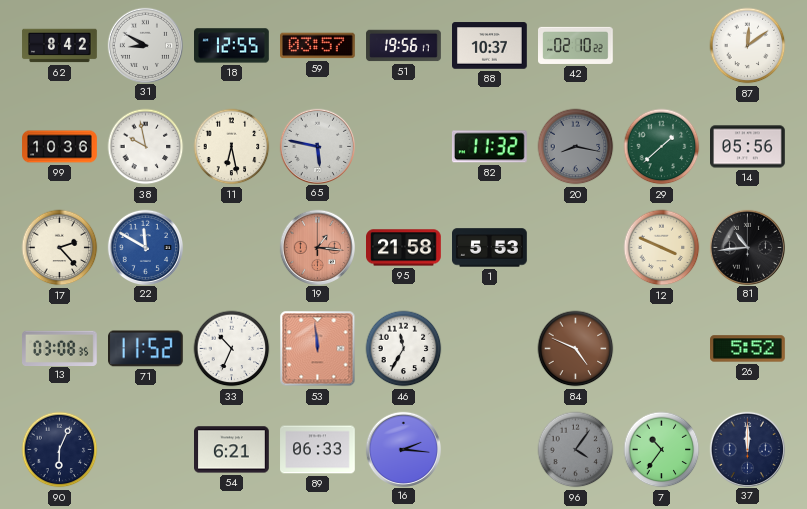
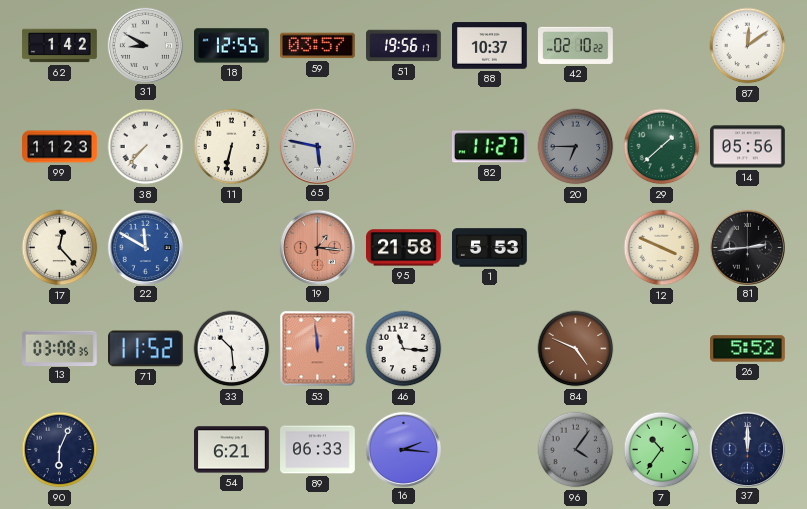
62: 8:42 -> 1:42
99: 10:36 -> 11:23
38: 9:58 -> 7:37
11: 6:28 -> 6:32
82: 11:32 -> 11:27
20: 8:17 -> 6:45
17: 2:23 -> 12:23
81: 10:44 -> 2:44
33: 10:34 -> 10:29
46: 11:35 -> 11:16
